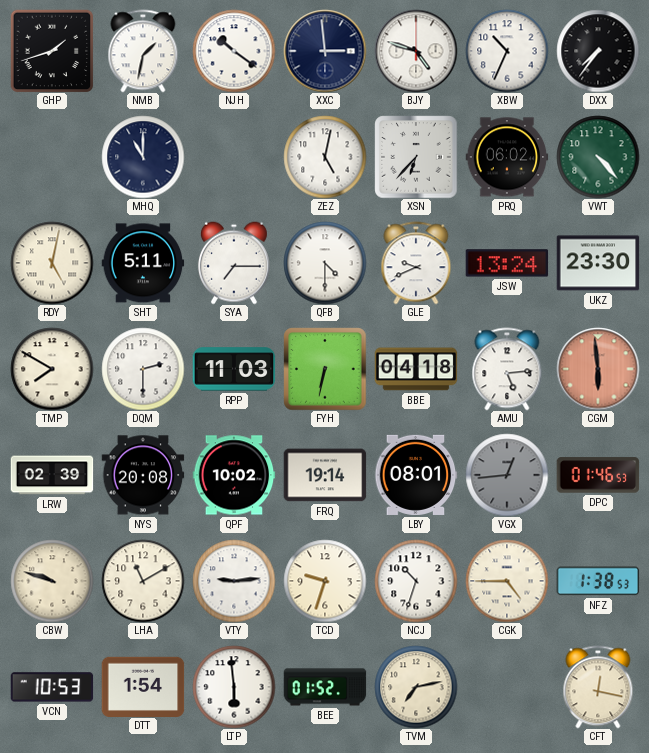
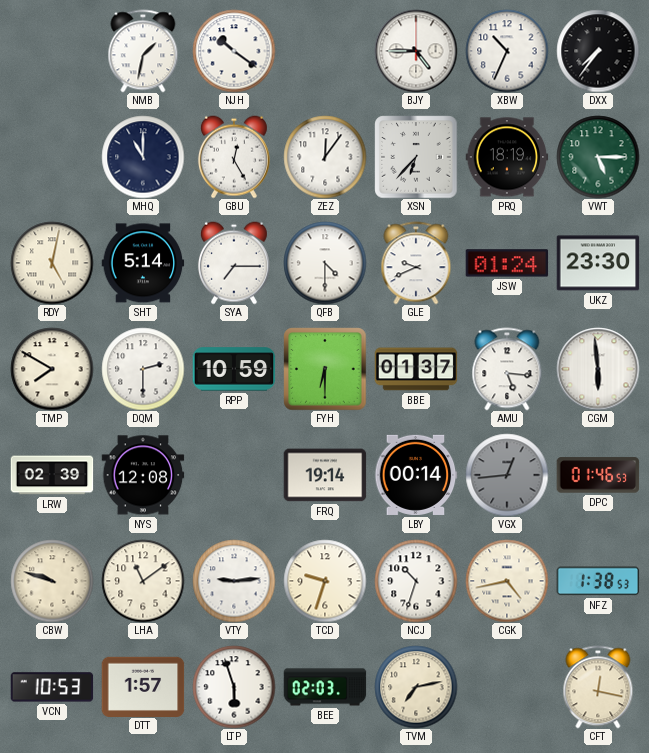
GHP: 1:42 -> none
XXC: 2:59 -> none
BJY: 4:48 -> 4:45
GBU: none -> 12:25
ZEZ: 5:02 -> 12:06
PRQ: 06:02 -> 18:19
VWT: 4:23 -> 5:15
SHT: 5:11 -> 5:14
JSW: 13:24 -> 01:24
RPP: 11:03 -> 10:59
FYH: 6:32 -> 6:30
BBE: 04:18 -> 01:37
AMU: 5:14 -> 5:16
CGM dial: salmon -> white
NYS: 20:08 -> 12:08
QPF: 10:02 -> none
LBY: 08:01 -> 00:14
LHA: 11:10 -> 11:09
CGK: 4:45 -> 4:43
DTT: 1:54 -> 1:57
LTP: 5:59 -> 5:57
BEE: 01:52 -> 02:03
